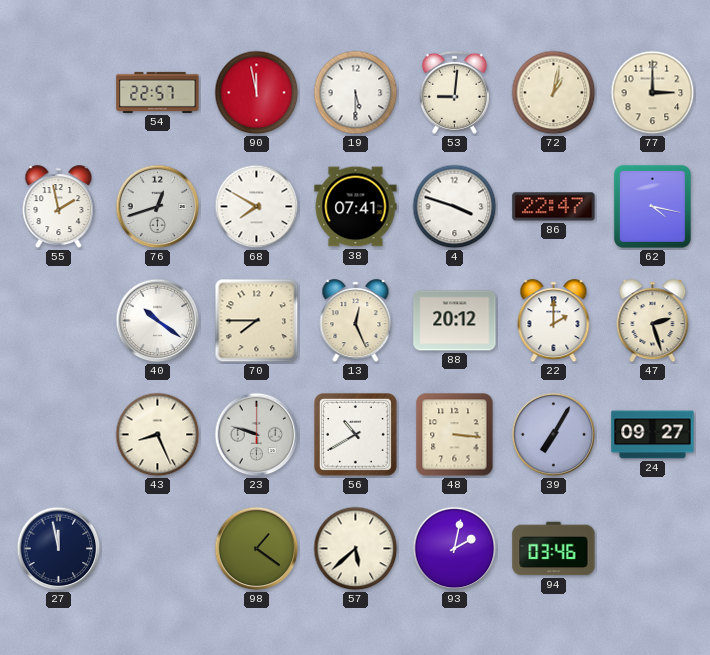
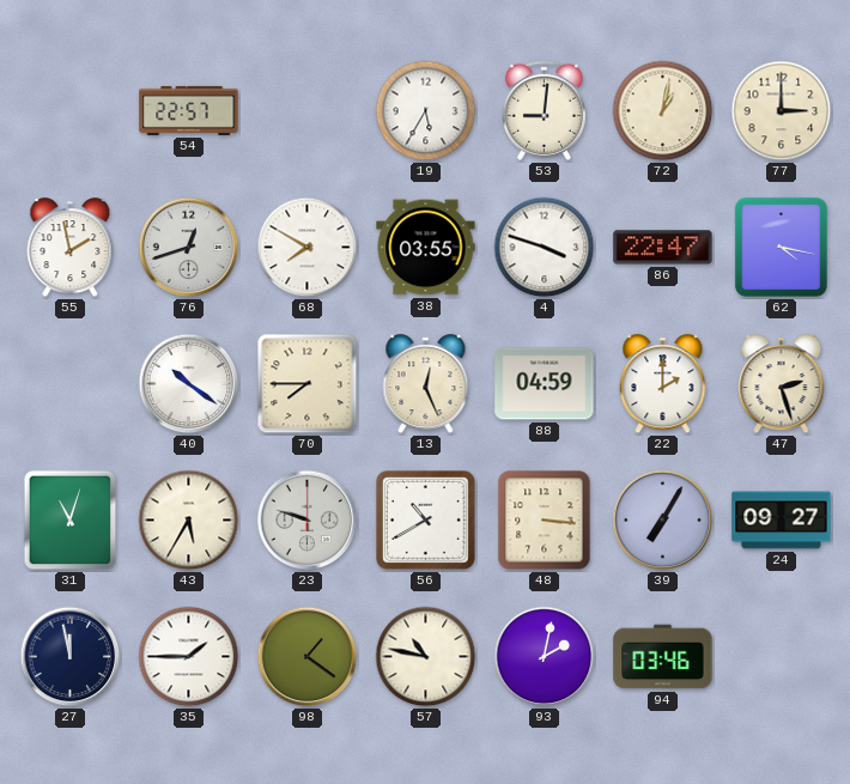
90: 11:58 -> none
19: 5:30 -> 5:35
38: 07:41 -> 03:55
88: 20:12 -> 04:59
31: none -> 11:03
43: 8:26 -> 5:35
35: none -> 1:45
57: 5:38 -> 10:47
